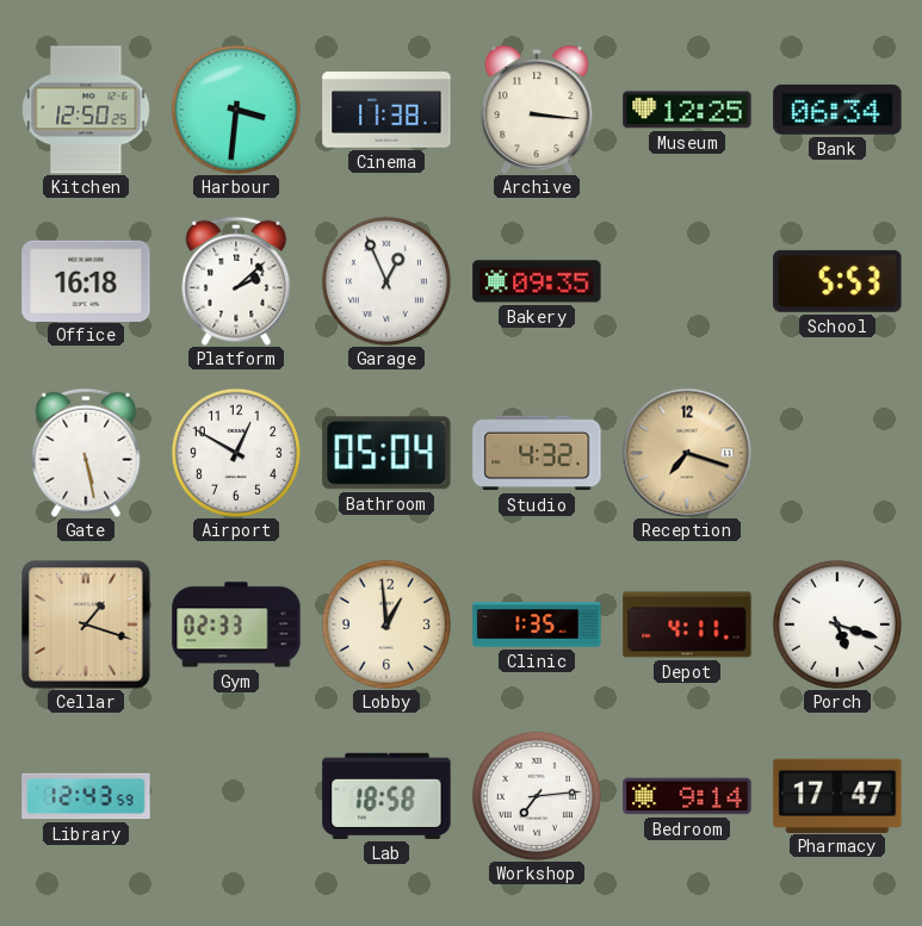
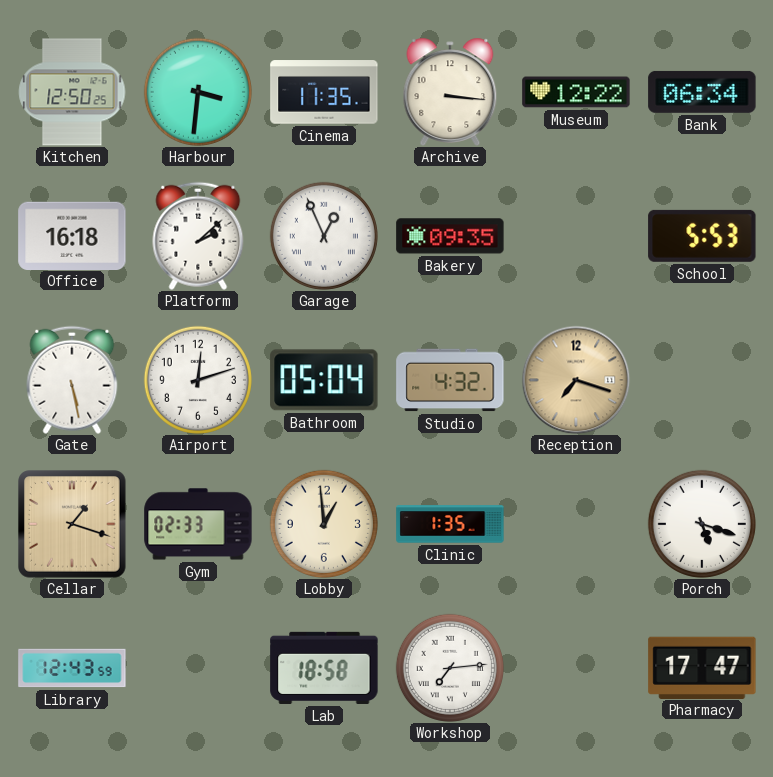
Cinema: 11:38 -> 11:35
Museum: 12:25 -> 12:22
Airport: 12:50 -> 12:12
Depot: 4:11 -> none
Bedroom: 9:14 -> none
